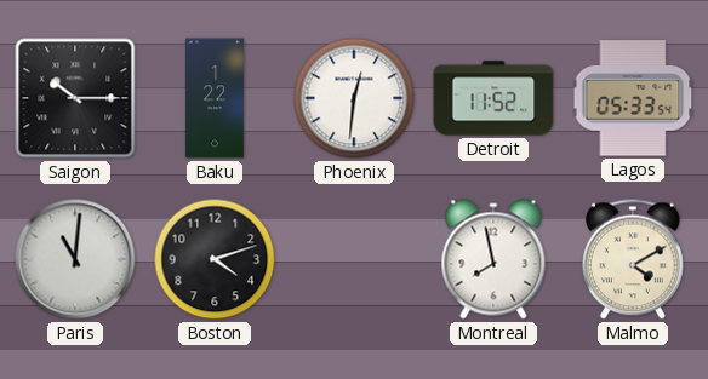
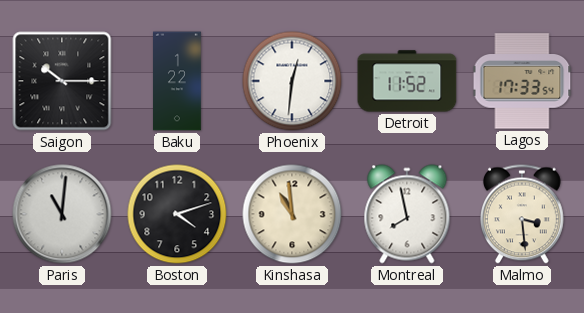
Lagos: 05:33 -> 17:33
Kinshasa: none -> 10:59
Malmo: 4:10 -> 3:29
